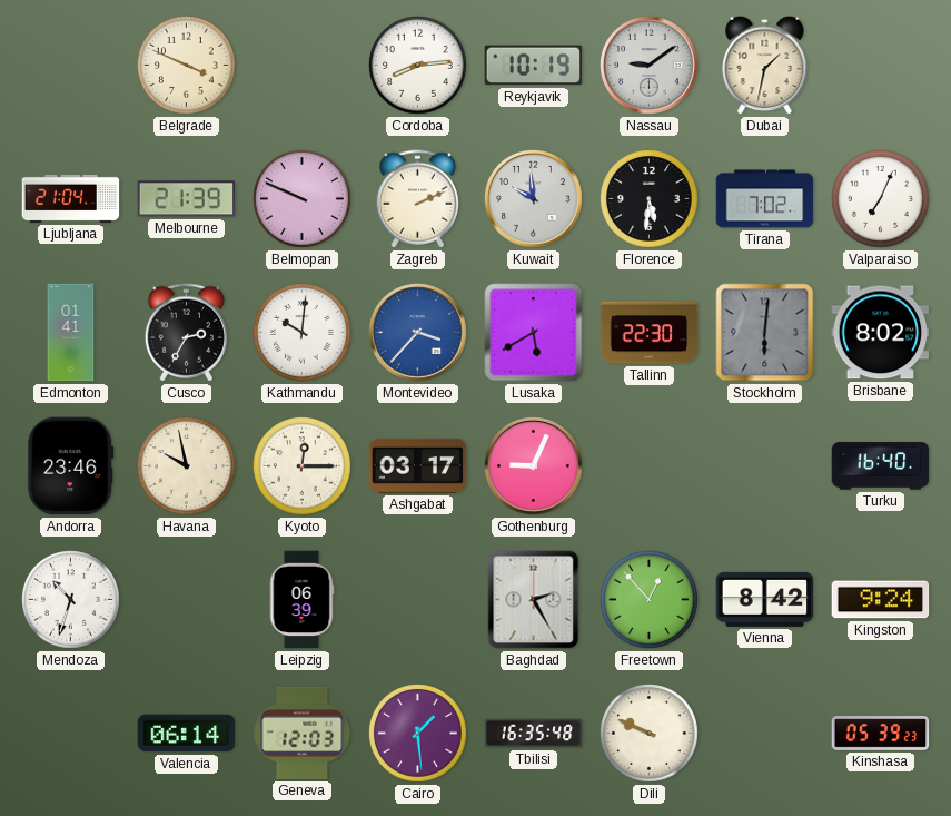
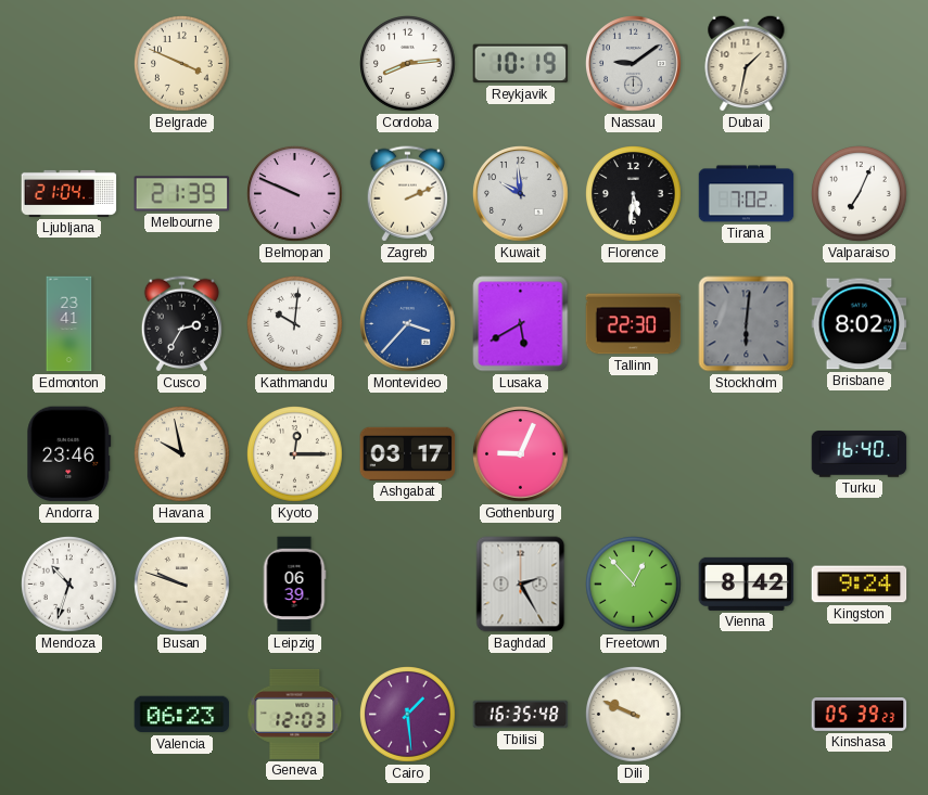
Edmonton: 01:41 -> 23:41
Busan: none -> 9:48
Valencia: 06:14 -> 06:23
